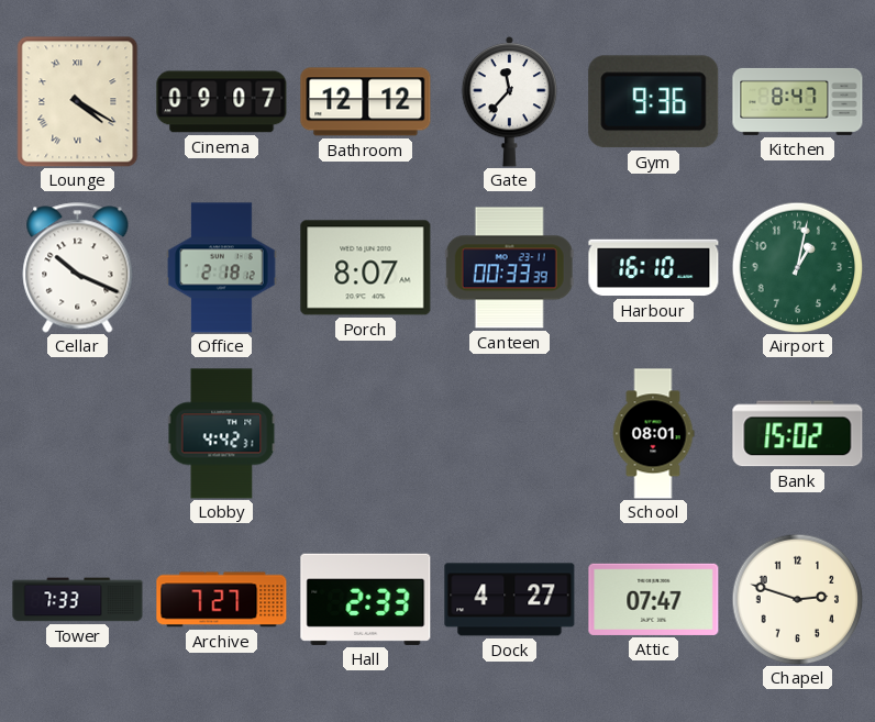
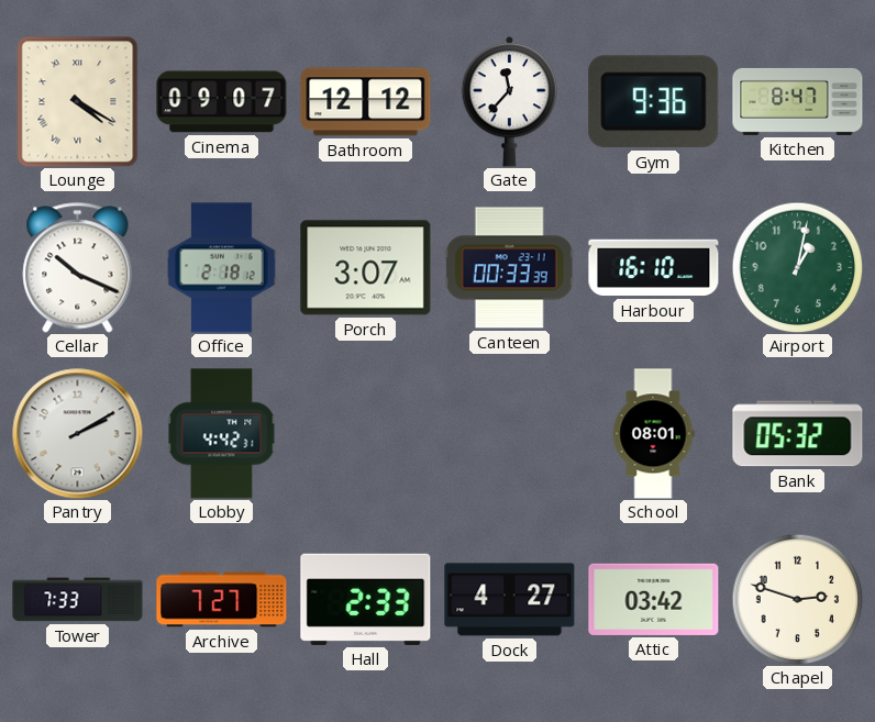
Porch: 8:07 -> 3:07
Pantry: none -> 2:10
Bank: 15:02 -> 05:32
Attic: 07:47 -> 03:42
